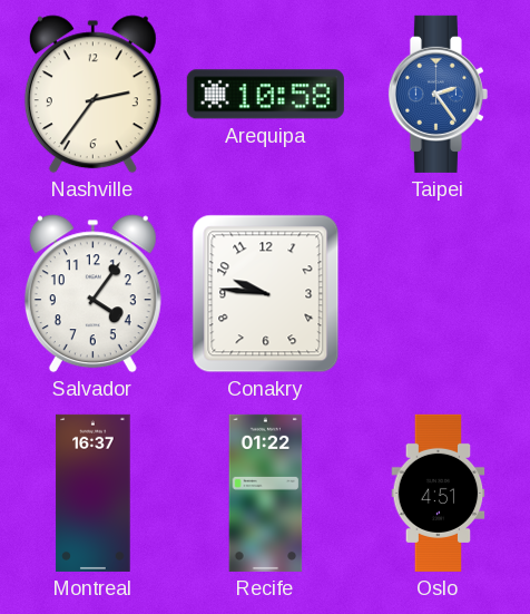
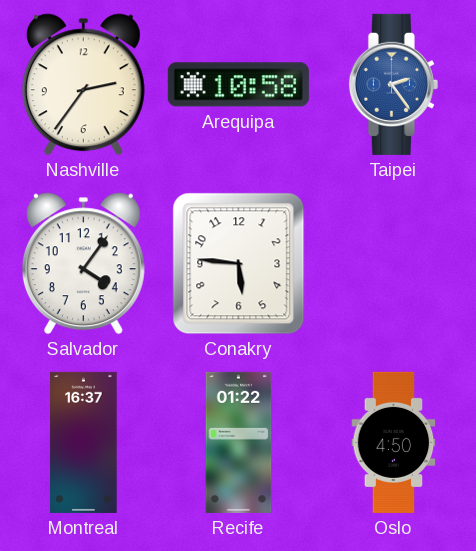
Conakry: 9:46 -> 5:46
Oslo: 4:51 -> 4:50
